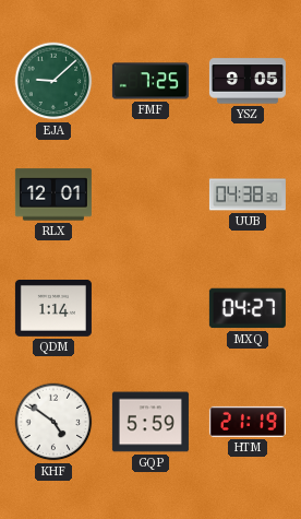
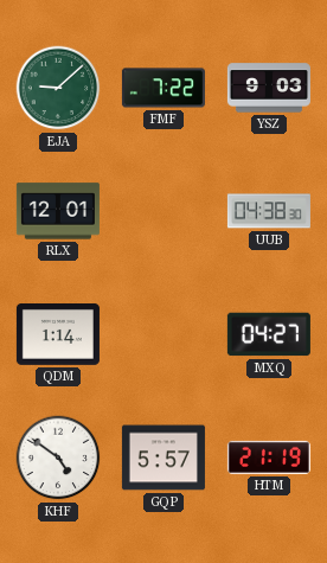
FMF: 7:25 -> 7:22
YSZ: 9:05 -> 9:03
GQP: 5:59 -> 5:57
